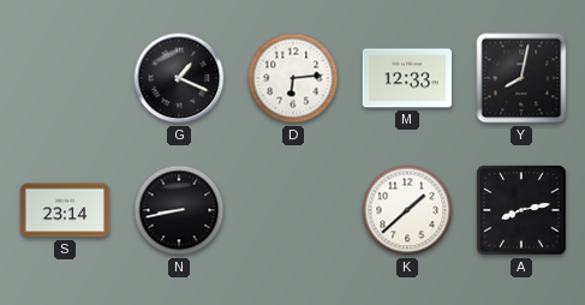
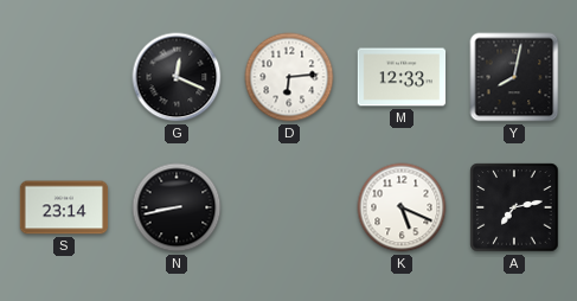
G: 1:19 -> 12:19
K: 1:38 -> 5:19
A: 8:13 -> 7:13
